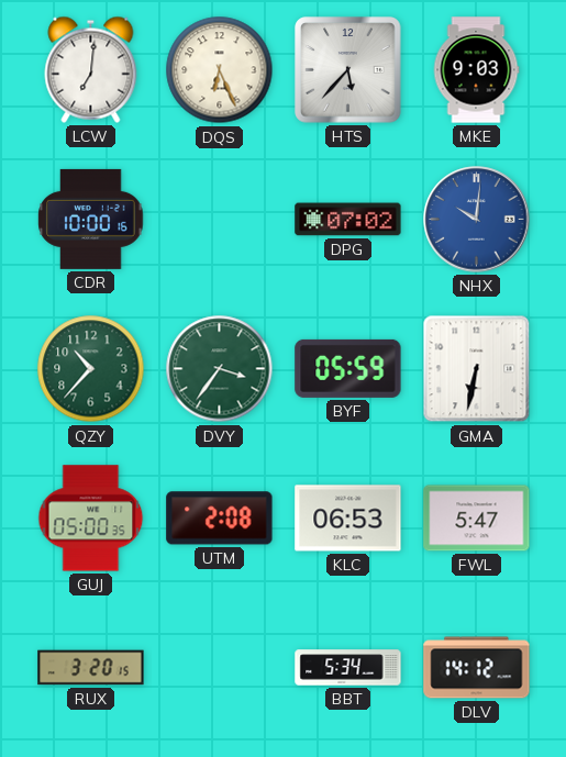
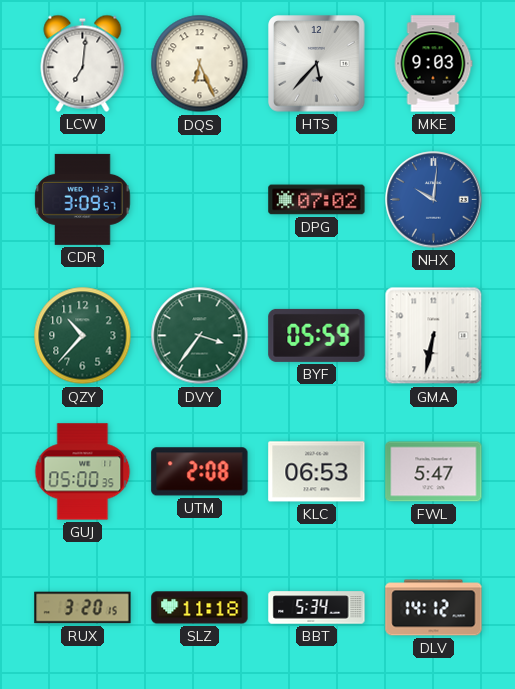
CDR: 10:00 -> 3:09
SLZ: none -> 11:18
